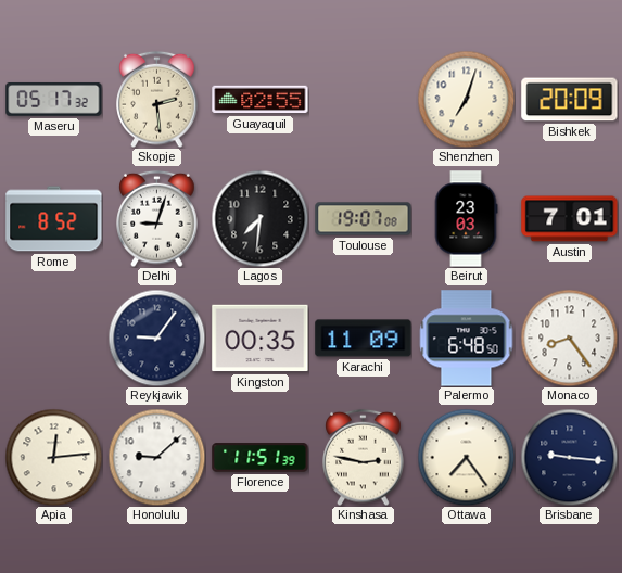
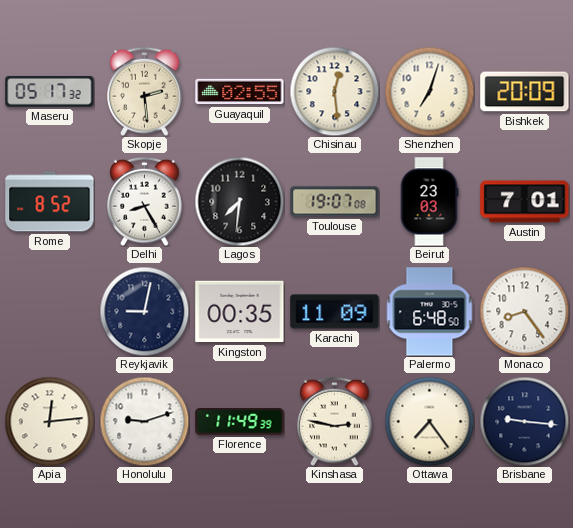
Chisinau: none -> 12:29
Delhi: 9:03 -> 8:25
Reykjavik: 9:06 -> 9:02
Honolulu: 9:08 -> 9:12
Florence: 11:51 -> 11:49
